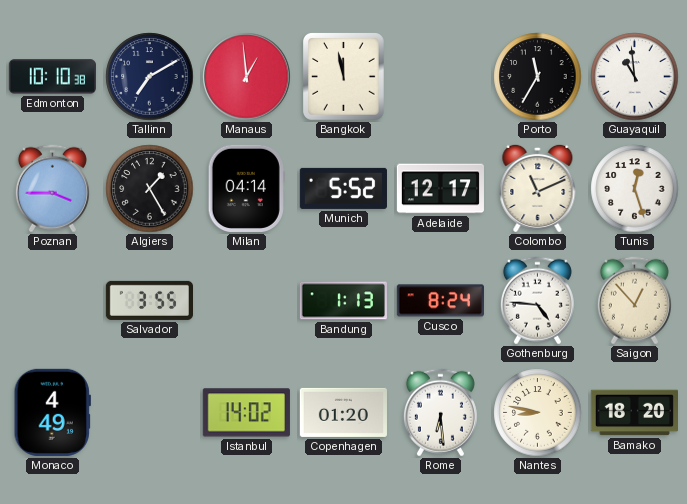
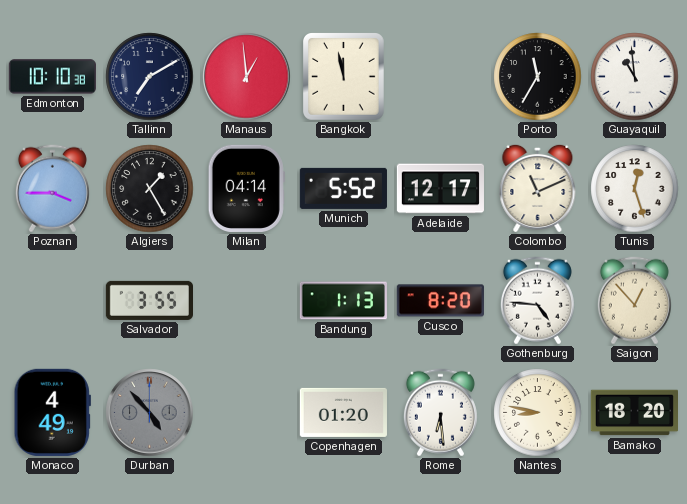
Cusco: 8:24 -> 8:20
Durban: none -> 4:53
Istanbul: 14:02 -> none
